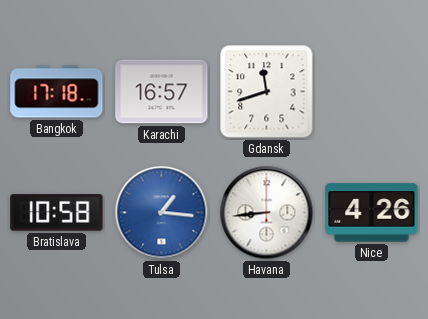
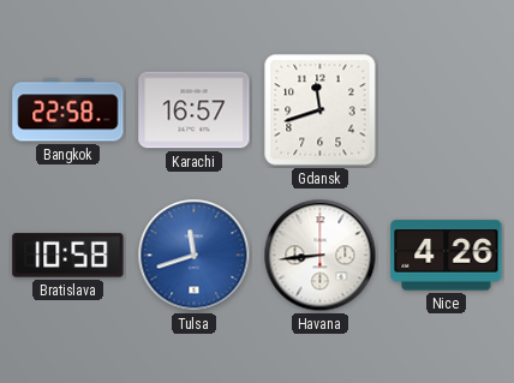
Bangkok: 17:18 -> 22:58
Tulsa: 1:16 -> 11:42
